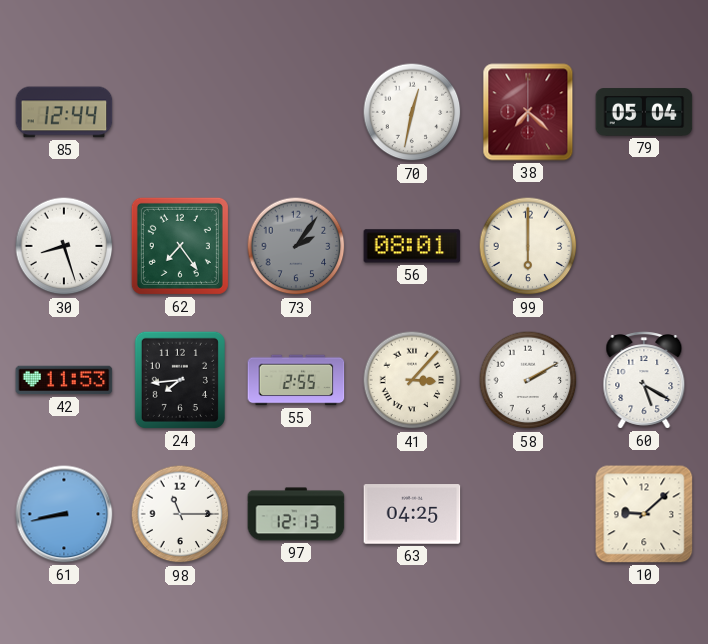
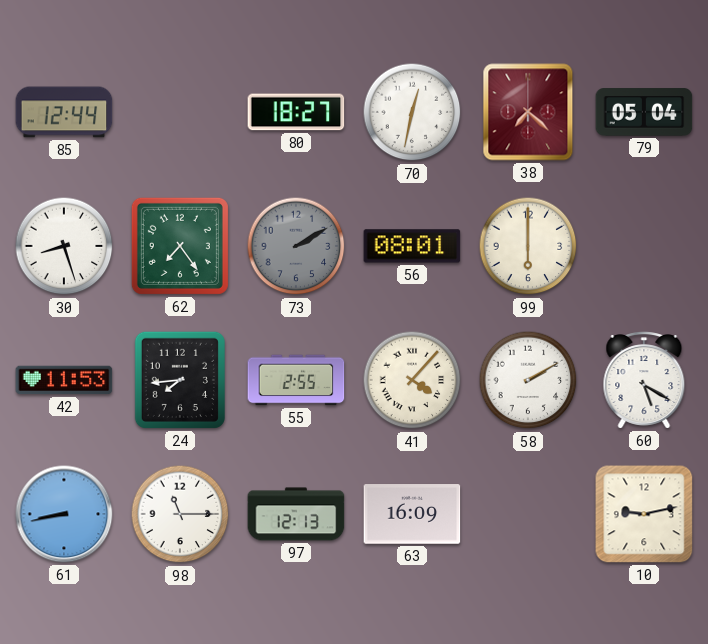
80: none -> 18:27
73: 2:06 -> 2:10
41: 3:07 -> 4:07
63: 04:25 -> 16:09
10: 9:08 -> 9:13
